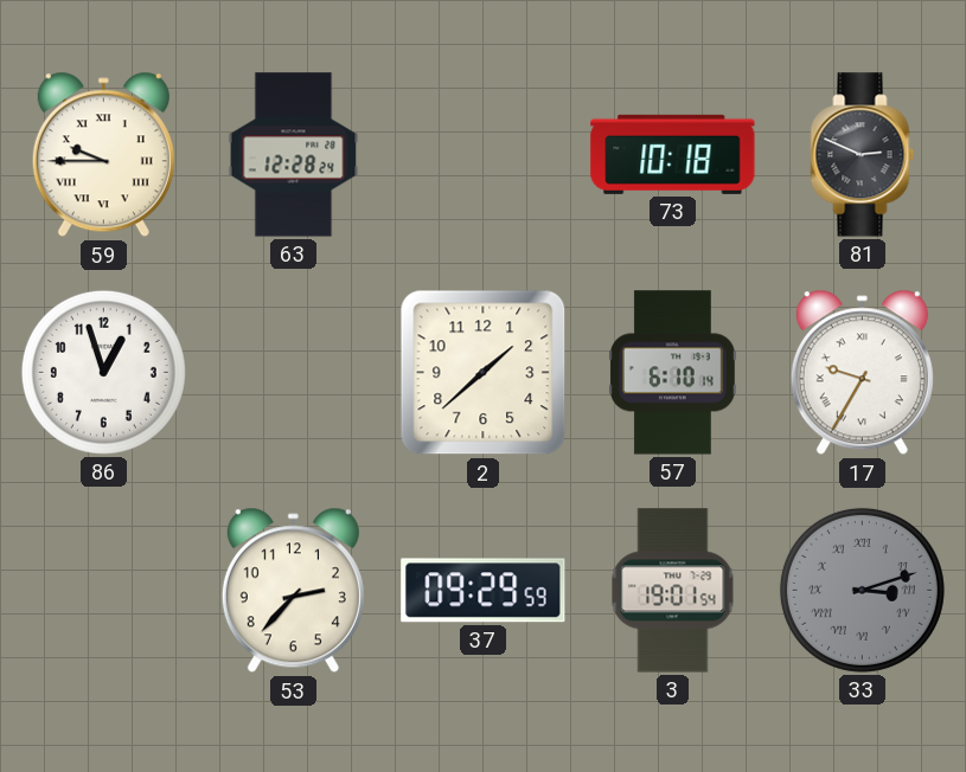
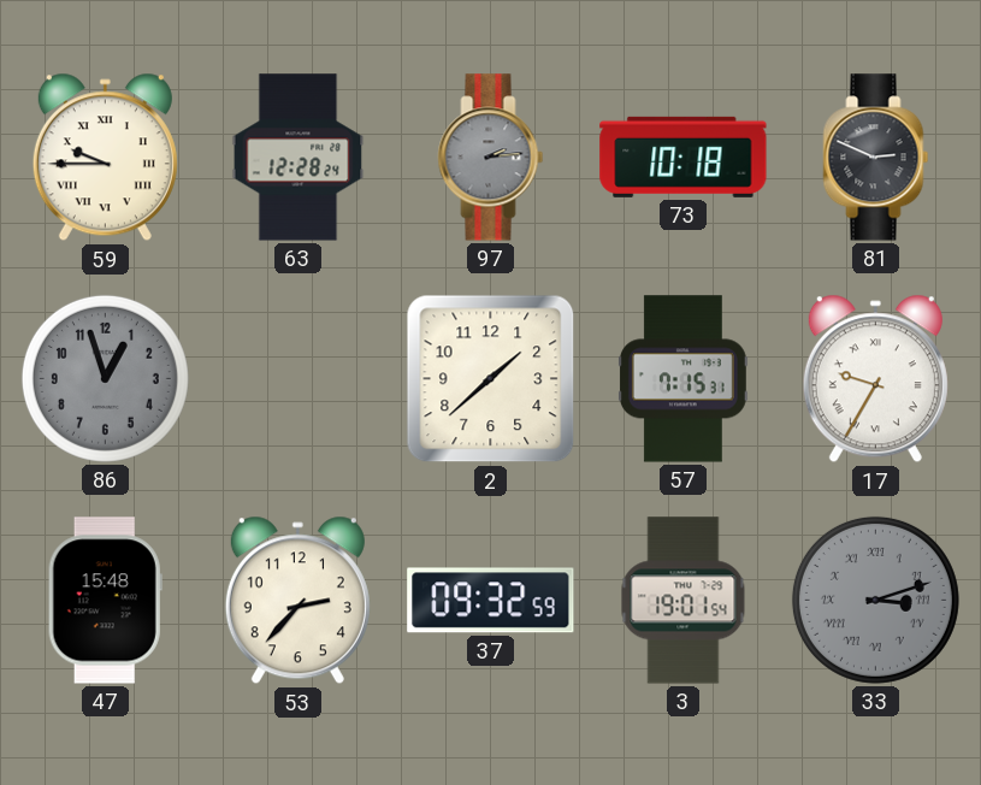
97: none -> 2:14
86 dial: white -> grey
57: 6:10 -> 7:15
47: none -> 15:48
37: 09:29 -> 09:32
